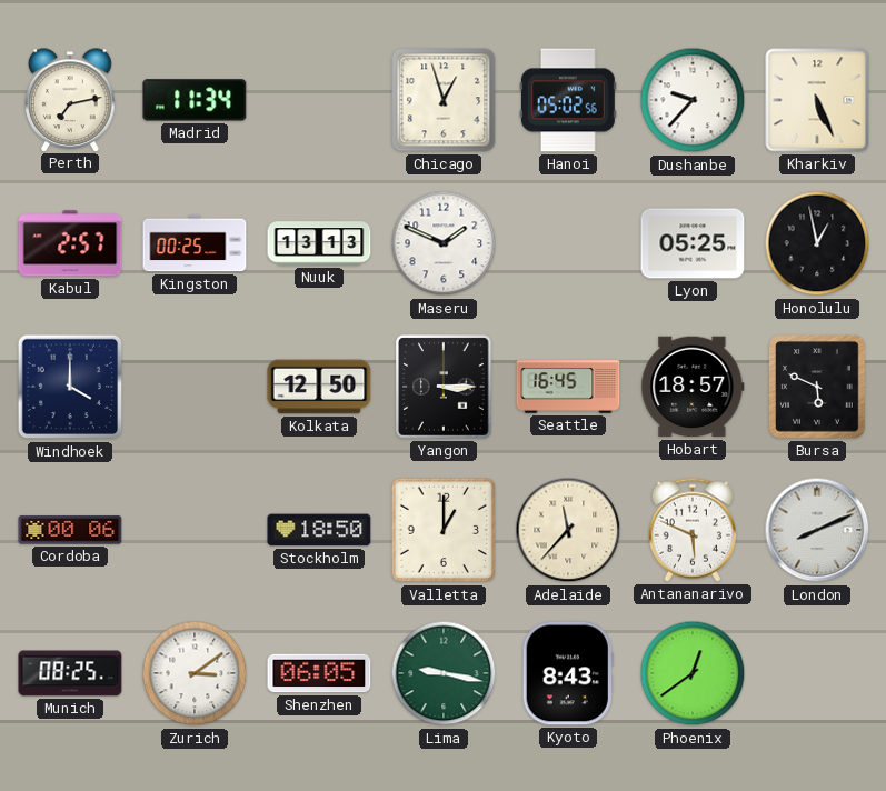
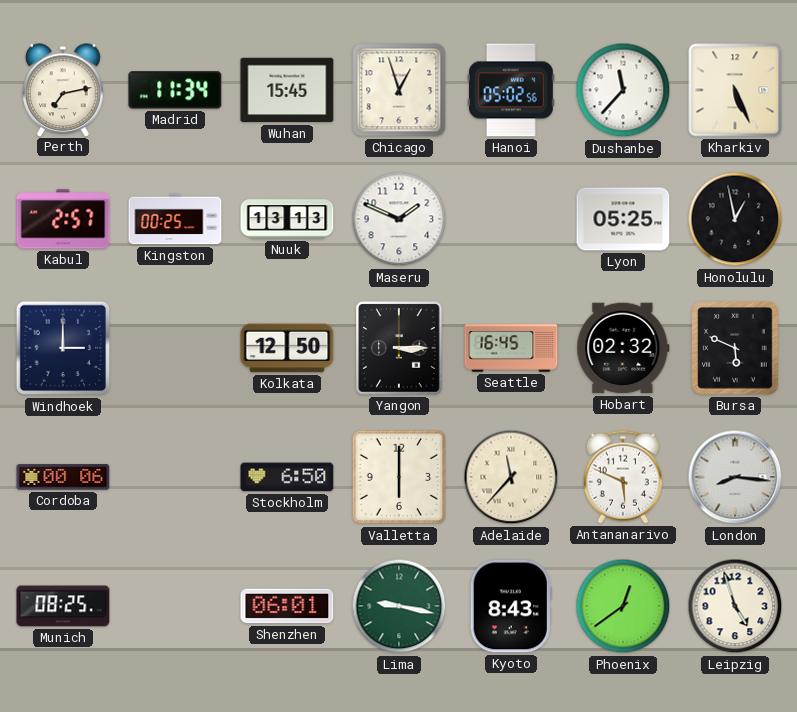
Wuhan: none -> 15:45
Dushanbe: 9:37 -> 11:37
Windhoek: 4:00 -> 3:00
Hobart: 18:57 -> 02:32
Stockholm: 18:50 -> 6:50
Valletta: 1:00 -> 6:00
London: 8:11 -> 8:16
Zurich: 3:09 -> none
Shenzhen: 06:05 -> 06:01
Leipzig: none -> 4:57
